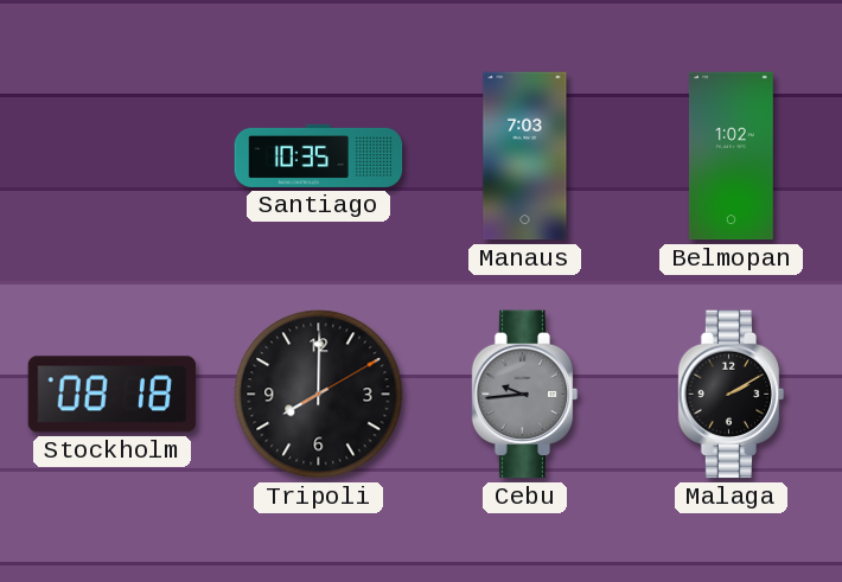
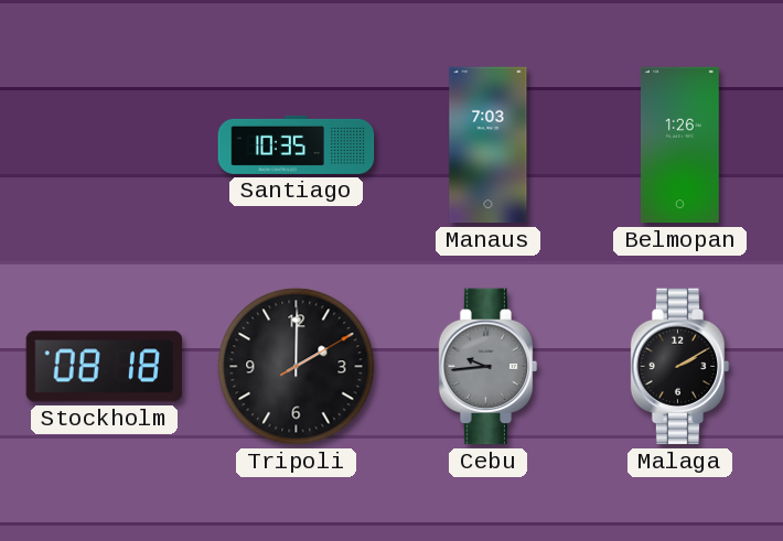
Belmopan: 1:02 -> 1:26
Tripoli: 8:00 -> 2:00
